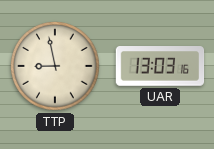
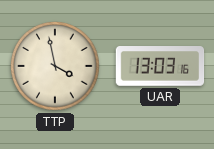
TTP: 8:58 -> 3:58
